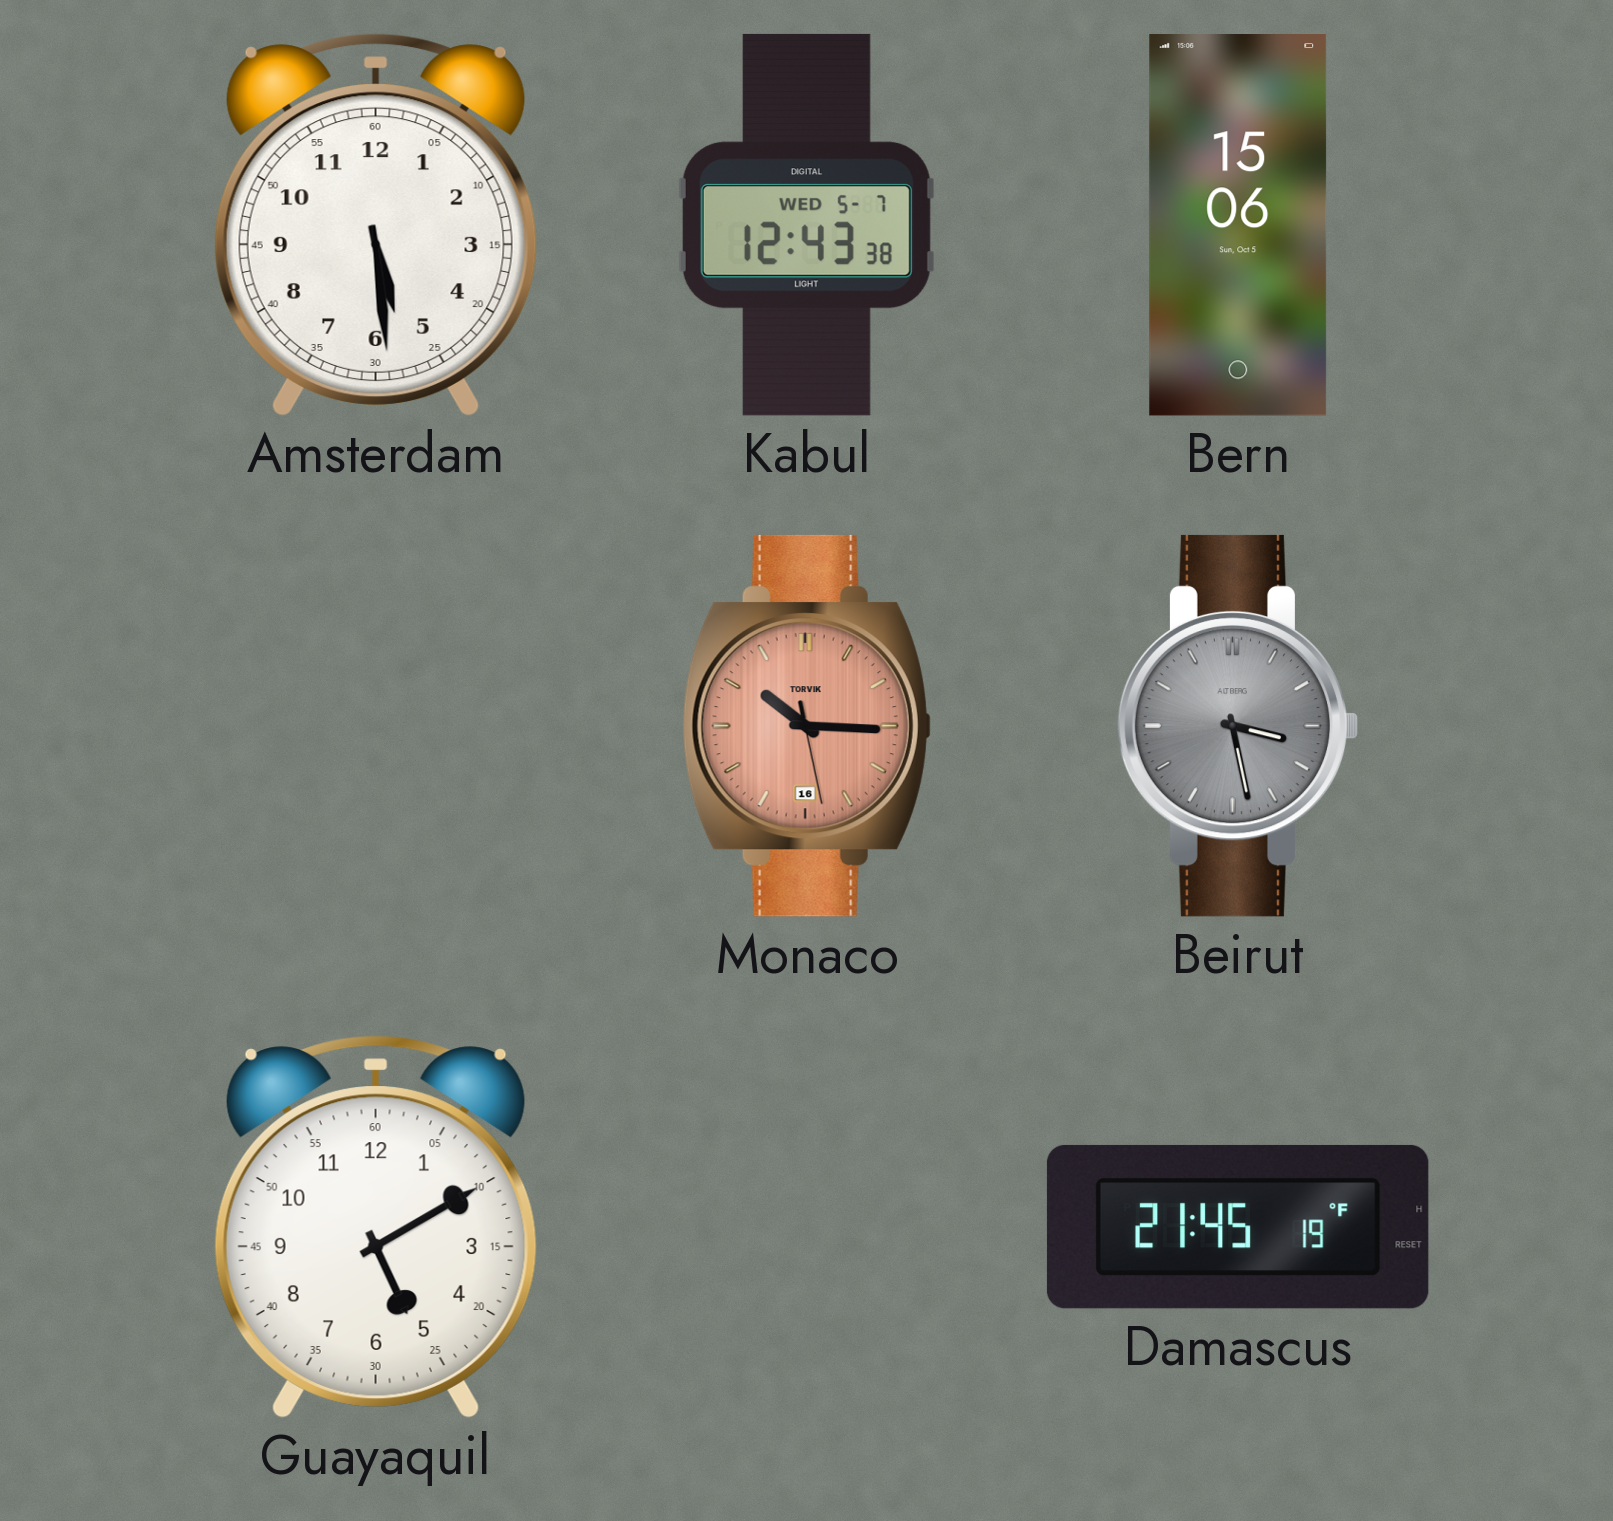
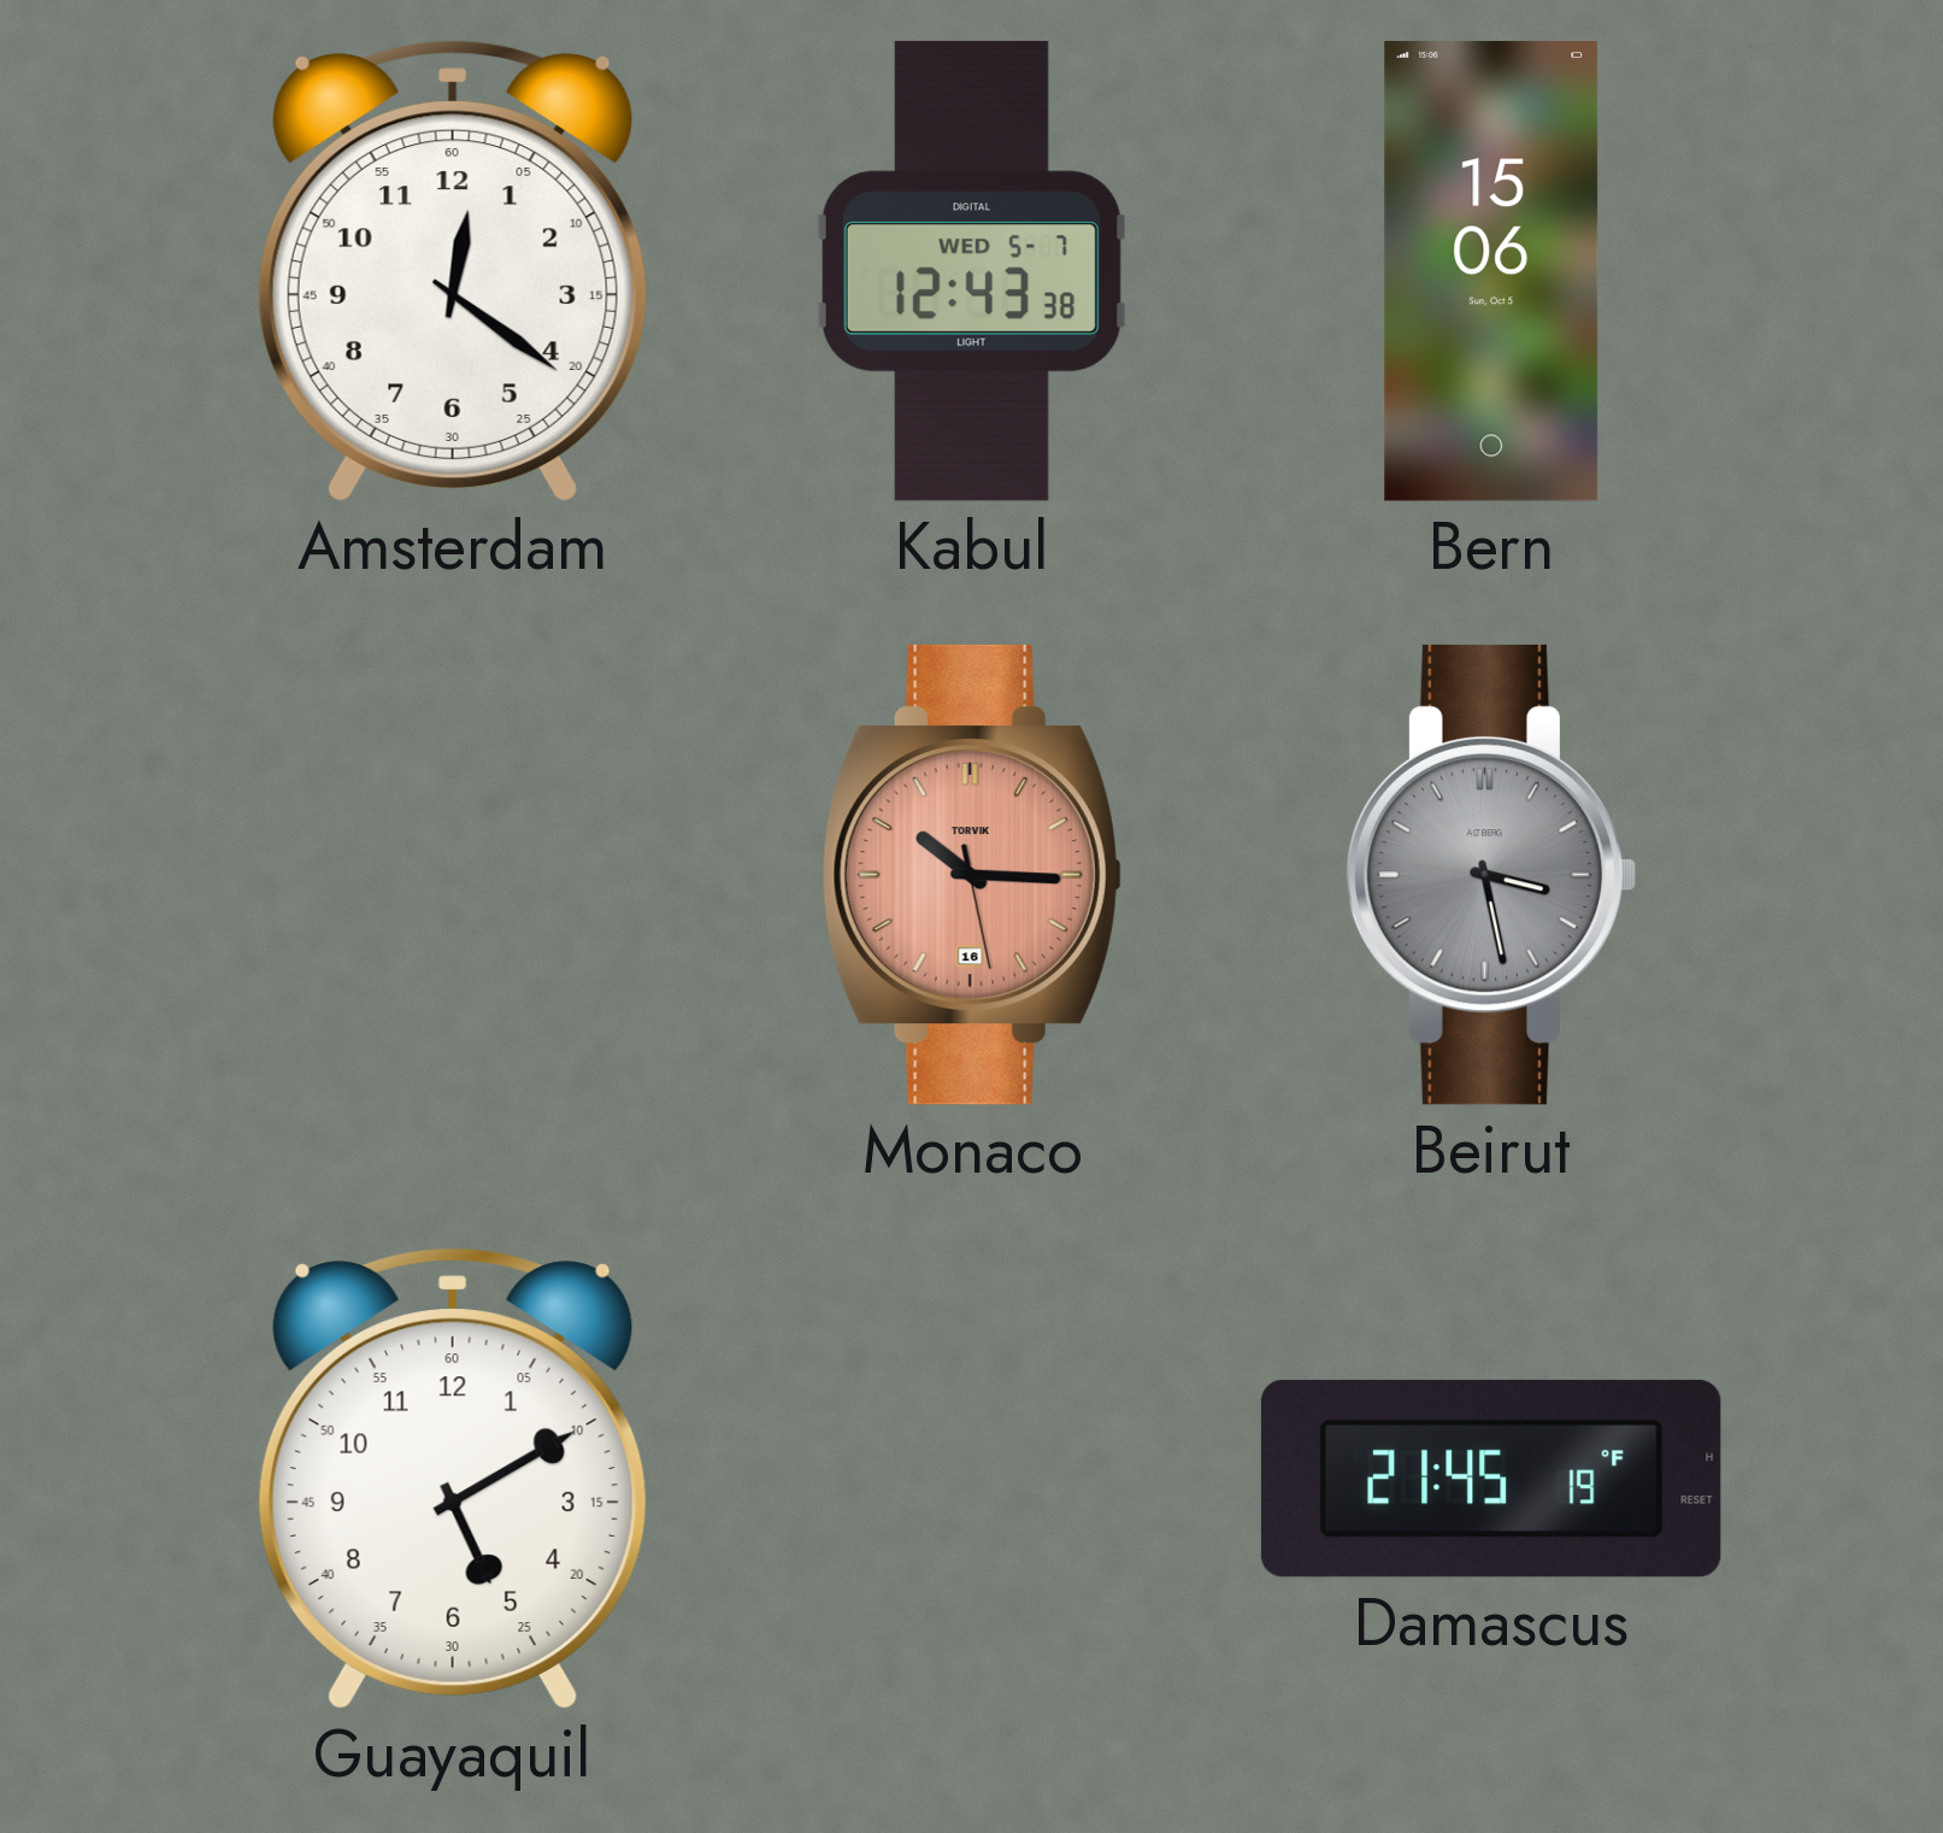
Amsterdam: 5:29 -> 12:21
